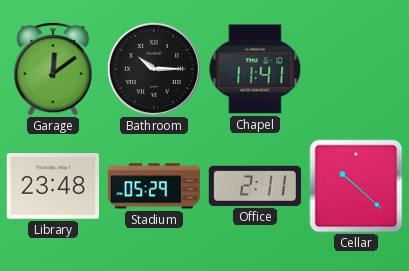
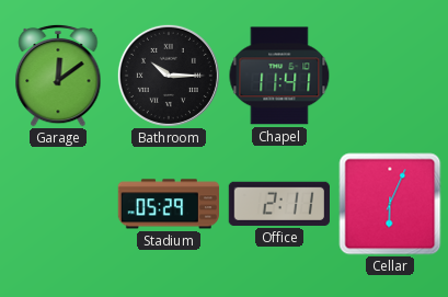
Library: 23:48 -> none
Cellar: 10:22 -> 6:04
